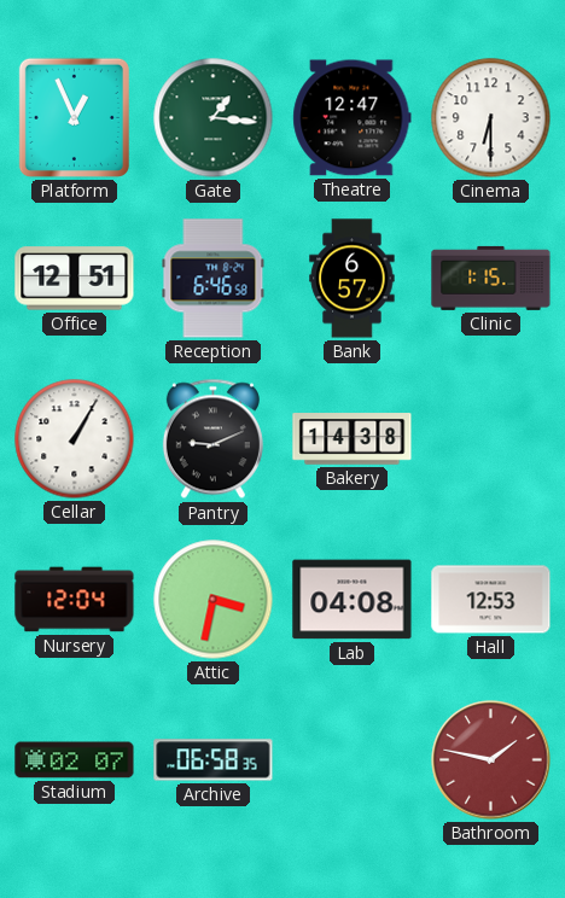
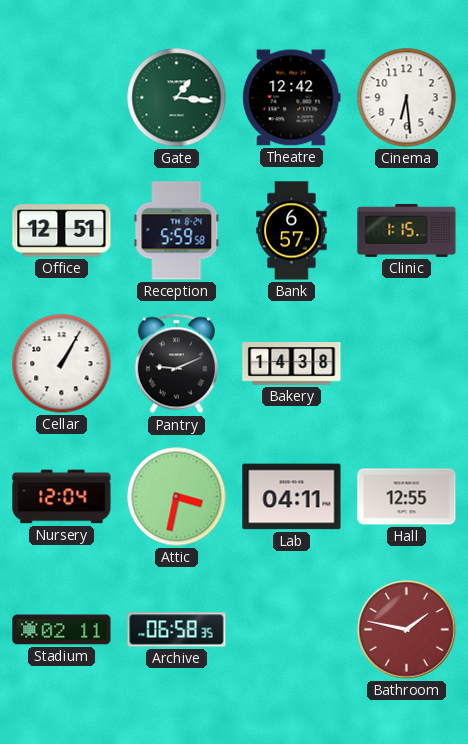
Platform: 12:56 -> none
Theatre: 12:47 -> 12:42
Cinema: 6:30 -> 6:29
Reception: 6:46 -> 5:59
Lab: 04:08 -> 04:11
Hall: 12:53 -> 12:55
Stadium: 02:07 -> 02:11
